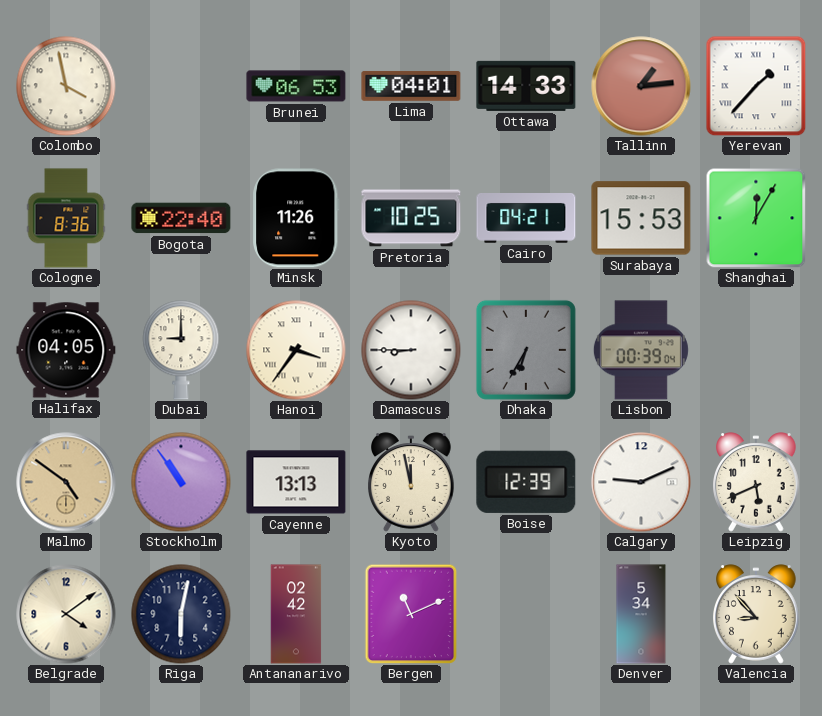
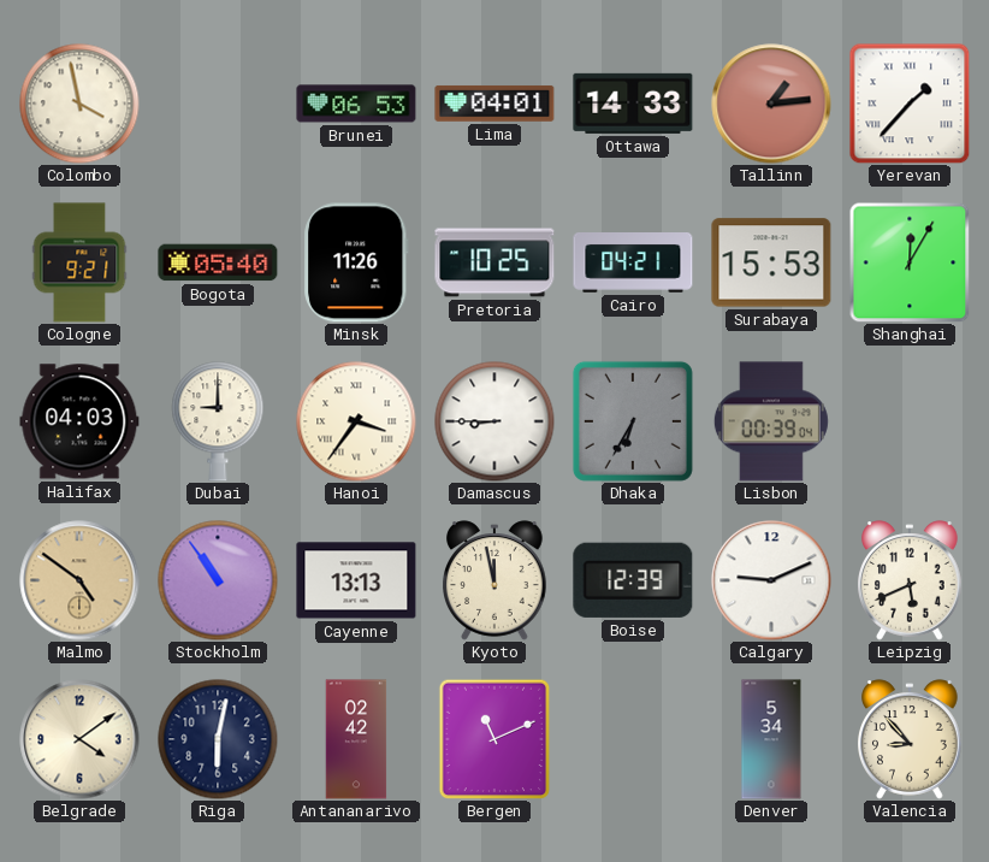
Cologne: 8:36 -> 9:21
Bogota: 22:40 -> 05:40
Halifax: 04:05 -> 04:03
